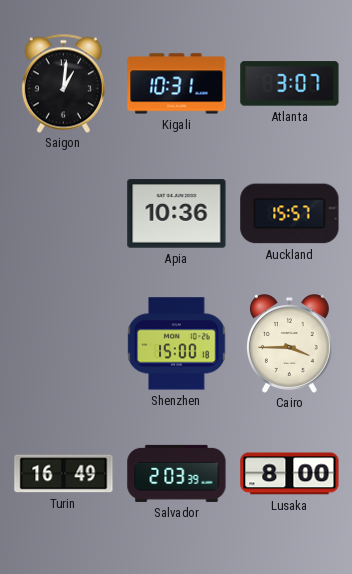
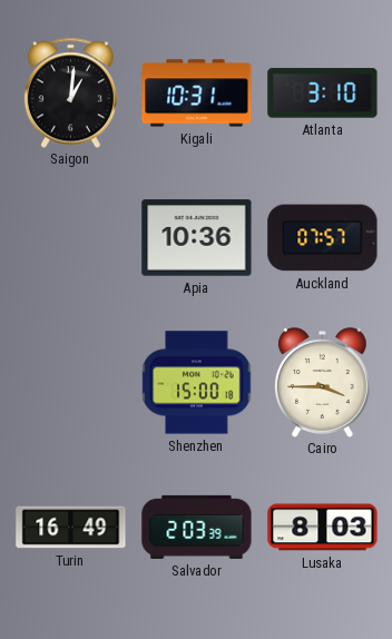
Atlanta: 3:07 -> 3:10
Auckland: 15:57 -> 07:57
Lusaka: 8:00 -> 8:03
